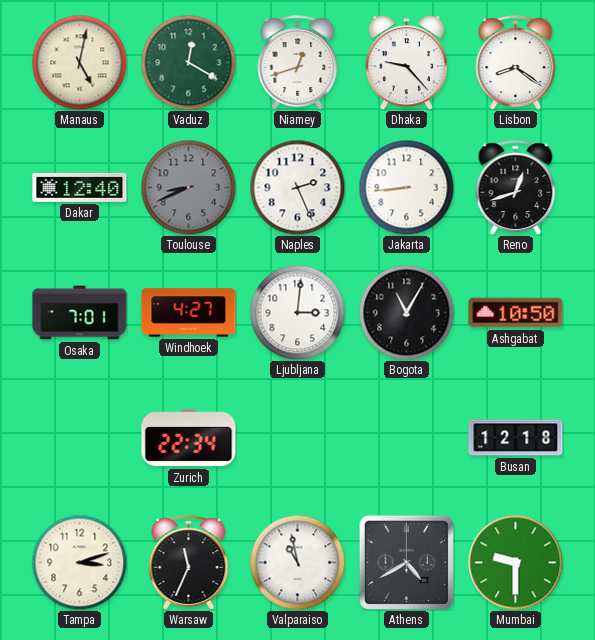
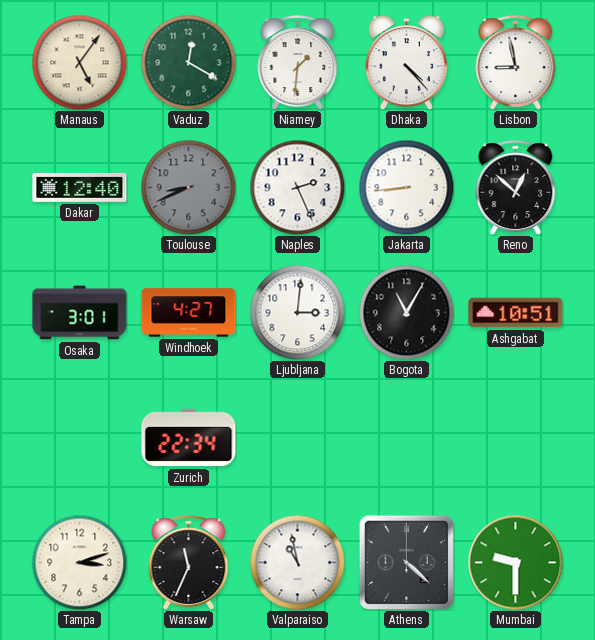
Manaus: 5:02 -> 5:06
Niamey: 12:42 -> 1:31
Dhaka: 9:23 -> 4:23
Lisbon: 8:21 -> 8:58
Reno: 12:42 -> 12:52
Osaka: 7:01 -> 3:01
Ashgabat: 10:50 -> 10:51
Busan: 12:18 -> none
Athens: 4:40 -> 4:22
